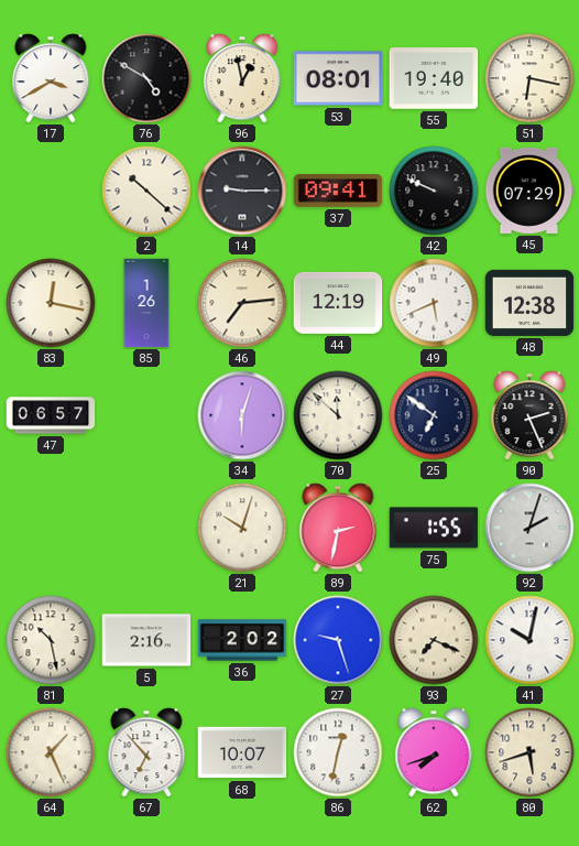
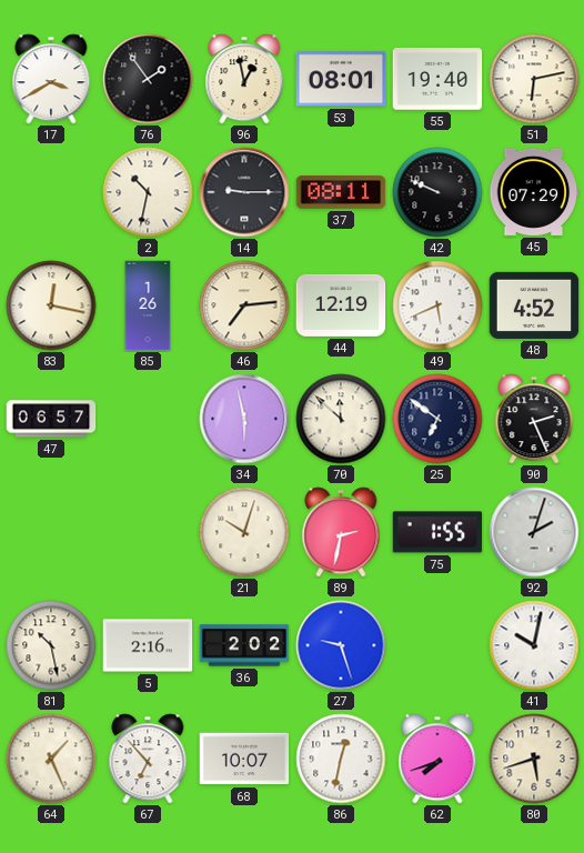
76: 4:50 -> 1:54
51: 6:17 -> 6:13
2: 10:22 -> 10:32
37: 09:41 -> 08:11
48: 12:38 -> 4:52
34: 6:03 -> 5:58
93: 7:19 -> none
